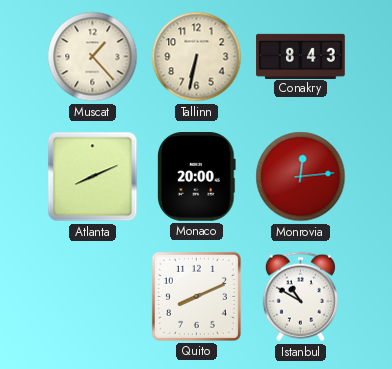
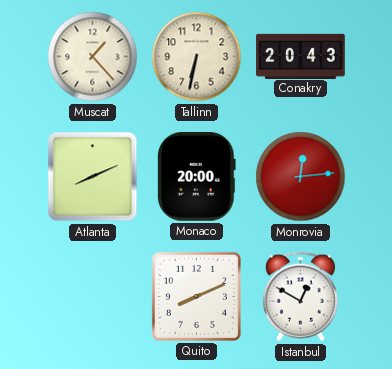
Conakry: 8:43 -> 20:43
Istanbul: 10:50 -> 12:50
